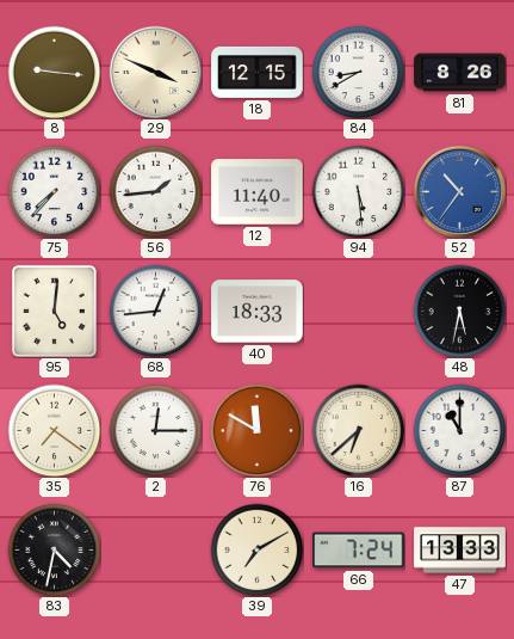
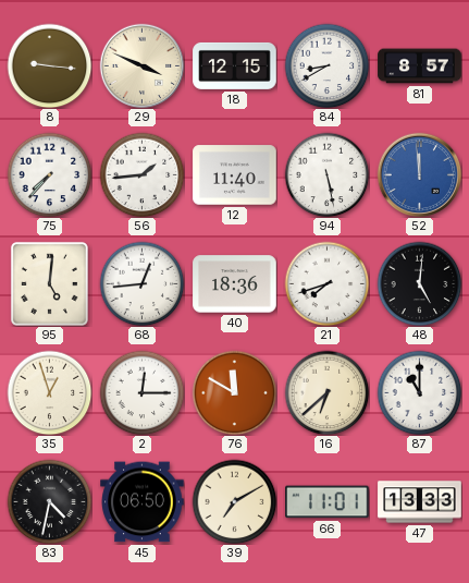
81: 8:26 -> 8:57
94: 5:29 -> 5:28
52: 10:36 -> 11:59
40: 18:33 -> 18:36
21: none -> 7:42
48: 5:32 -> 5:01
35: 7:21 -> 12:57
45: none -> 06:50
66: 7:24 -> 11:01
